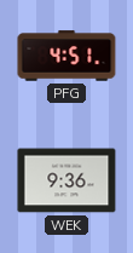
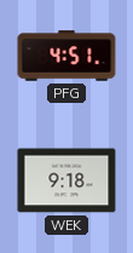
WEK: 9:36 -> 9:18
